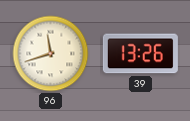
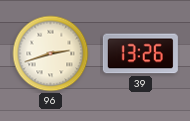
96: 11:42 -> 2:42
